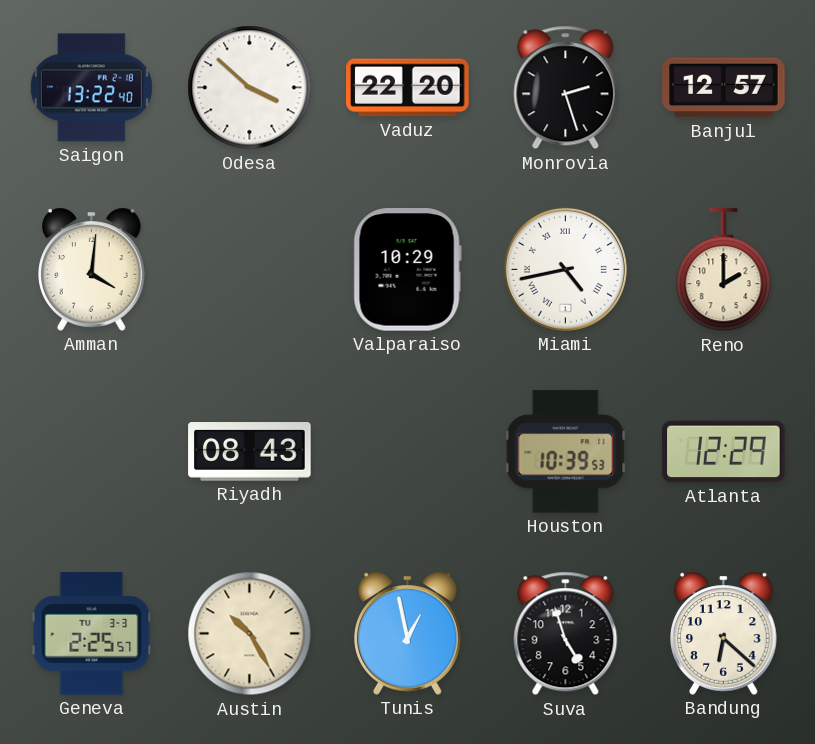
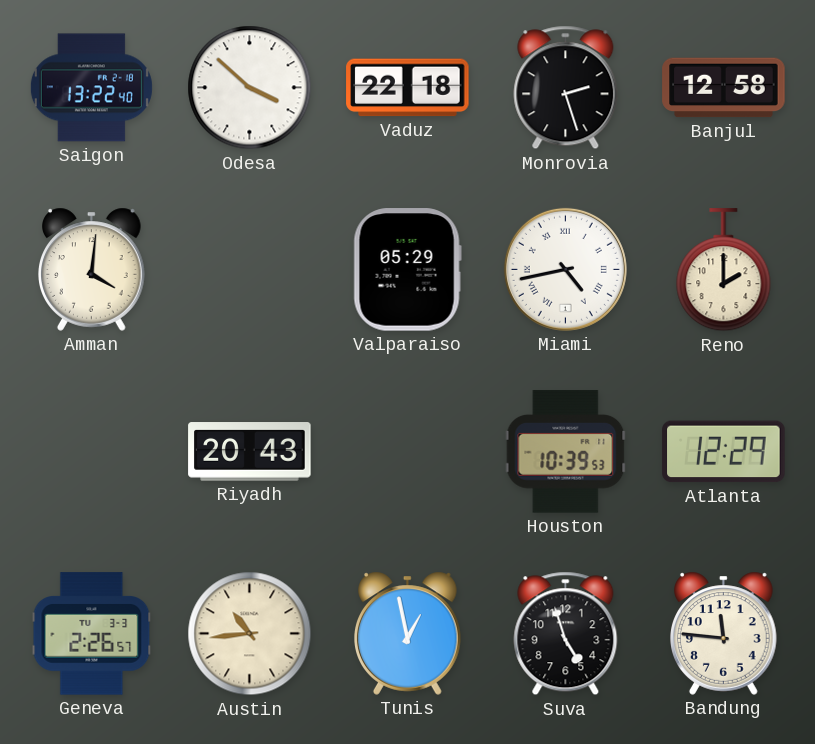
Vaduz: 22:20 -> 22:18
Banjul: 12:57 -> 12:58
Valparaiso: 10:29 -> 05:29
Riyadh: 08:43 -> 20:43
Geneva: 2:25 -> 2:26
Austin: 10:25 -> 10:44
Bandung: 6:22 -> 11:46
